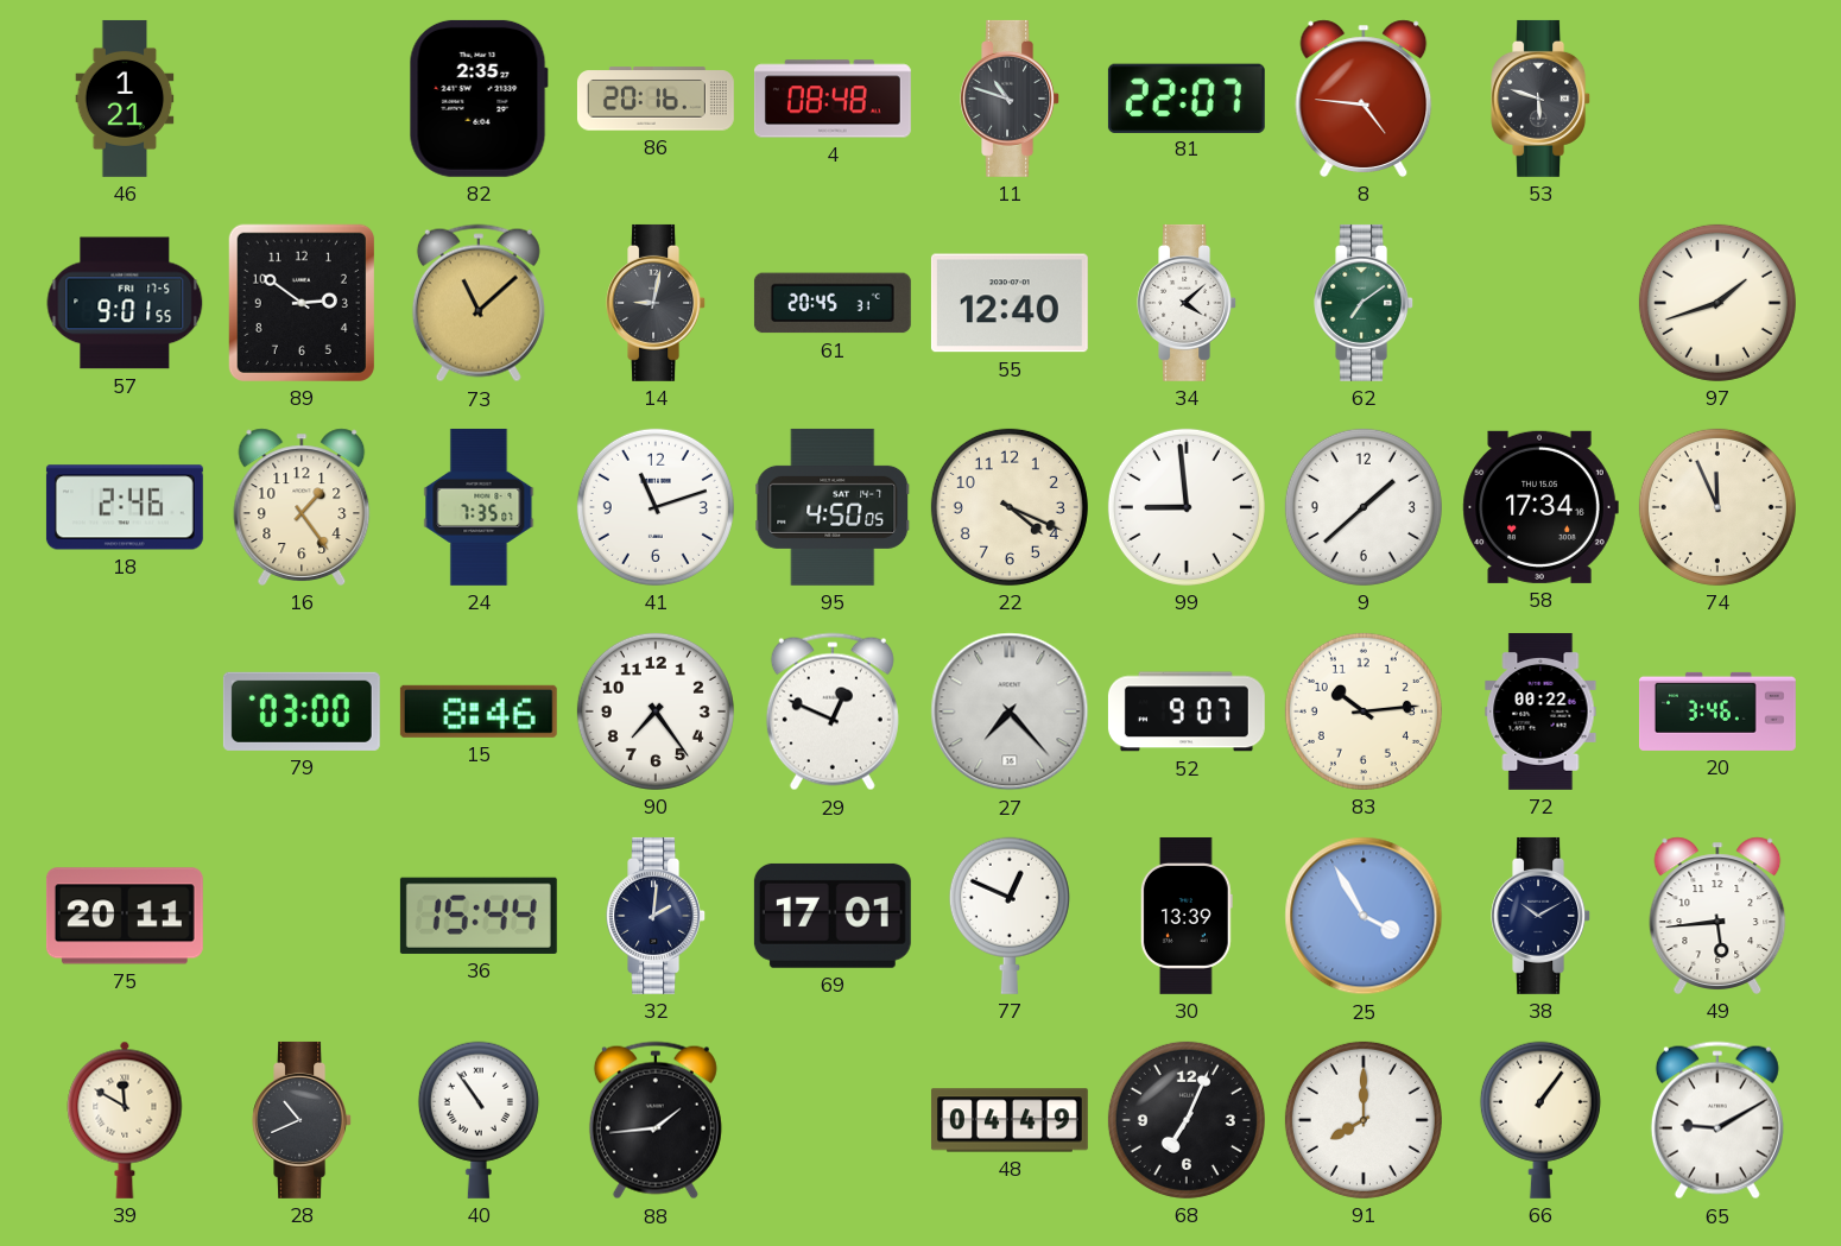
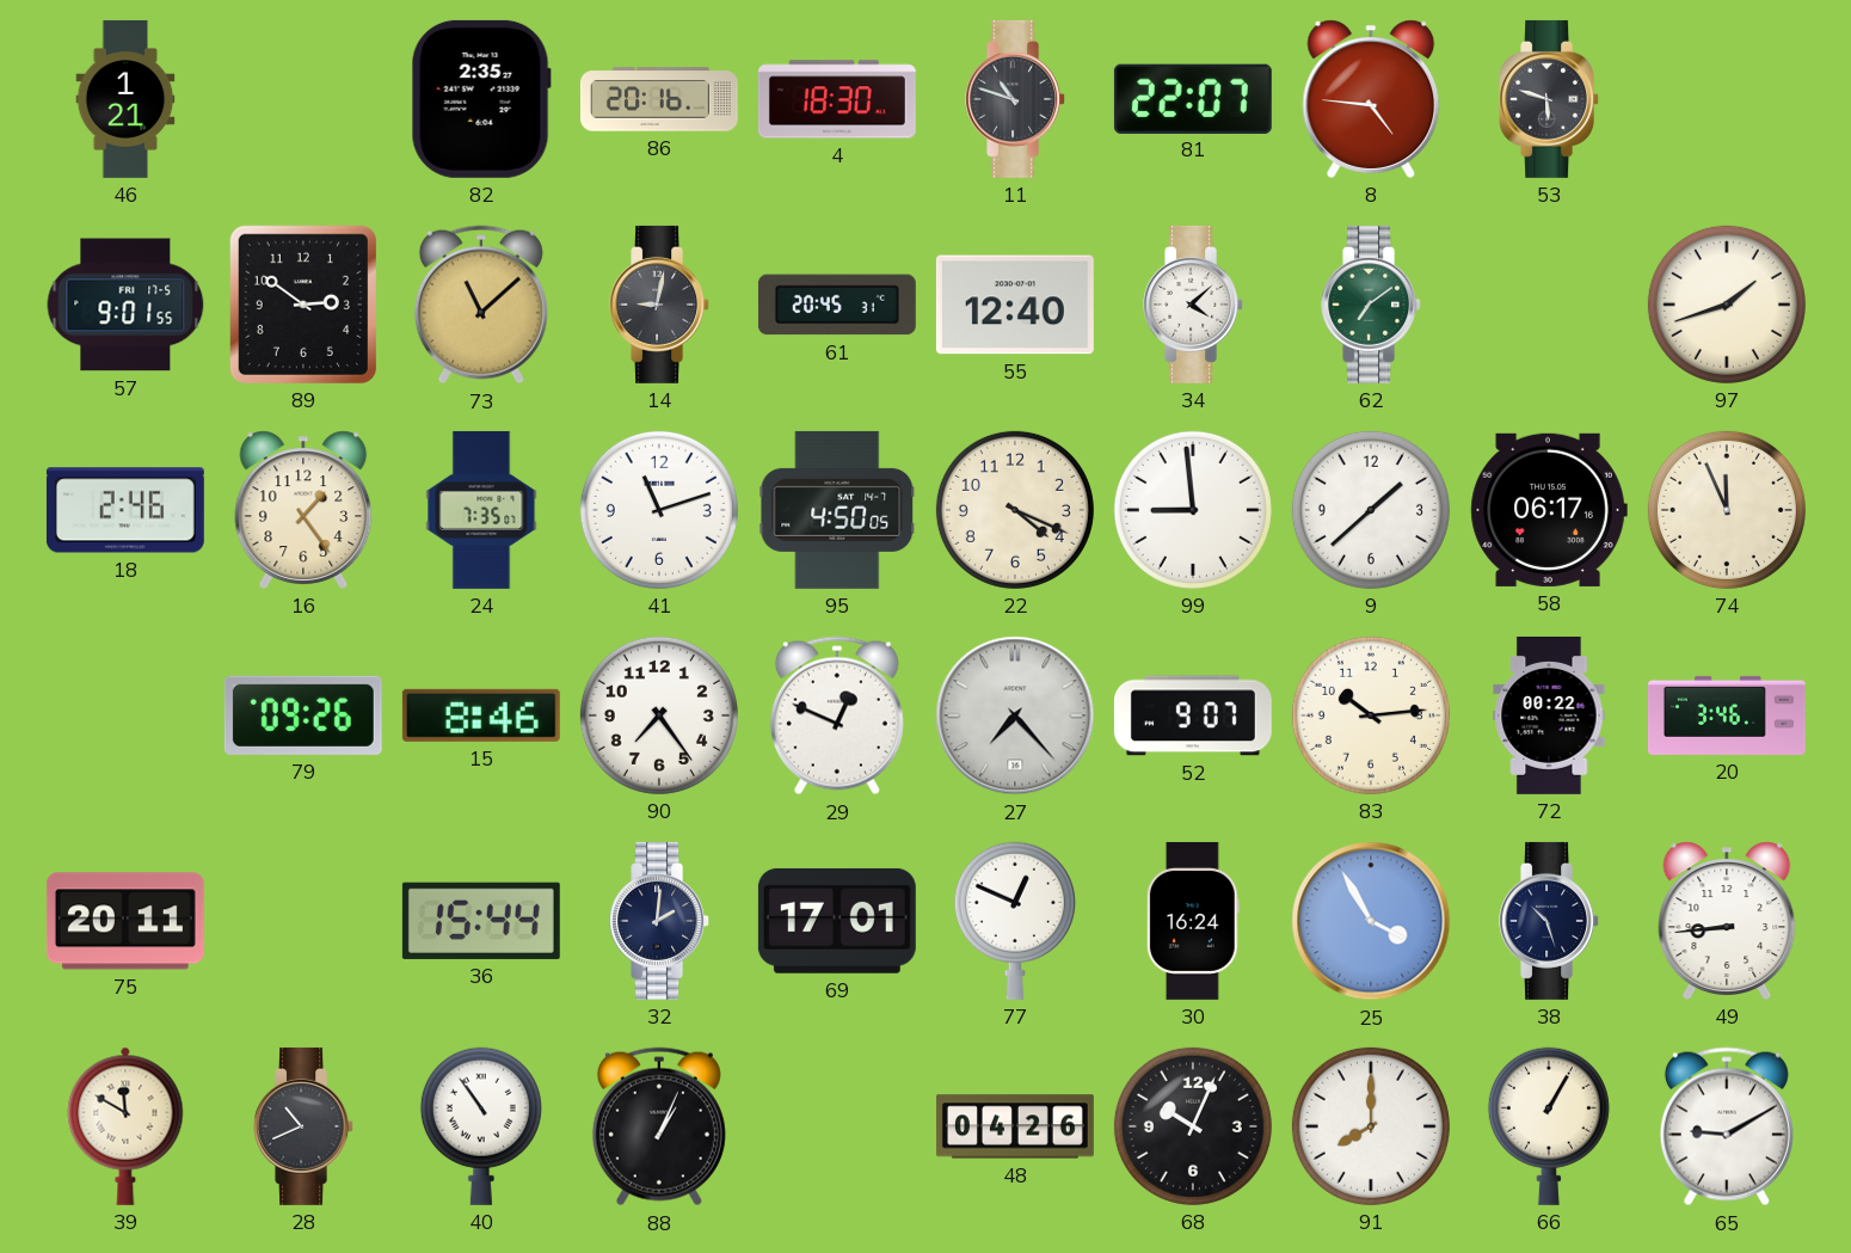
4: 08:48 -> 18:30
58: 17:34 -> 06:17
79: 03:00 -> 09:26
30: 13:39 -> 16:24
38: 10:10 -> 10:27
49: 5:44 -> 8:44
88: 1:44 -> 1:04
48: 04:49 -> 04:26
68: 7:04 -> 10:04
66: 1:06 -> 1:05
